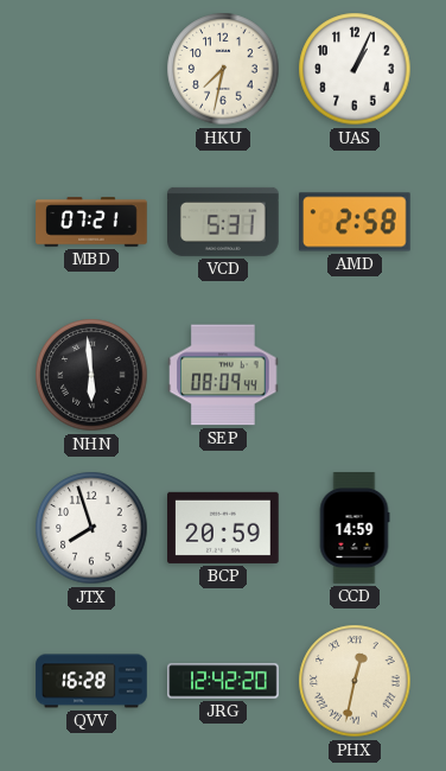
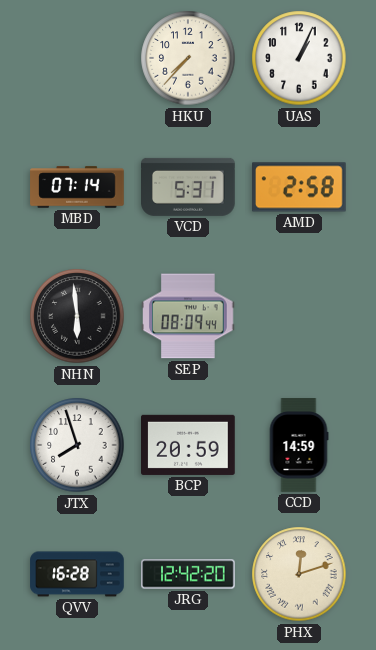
HKU: 7:32 -> 7:37
MBD: 07:21 -> 07:14
PHX: 12:32 -> 12:12
